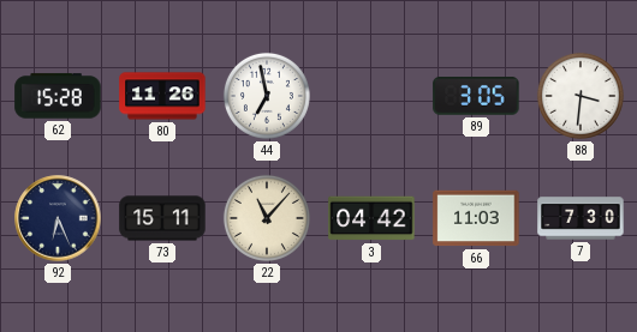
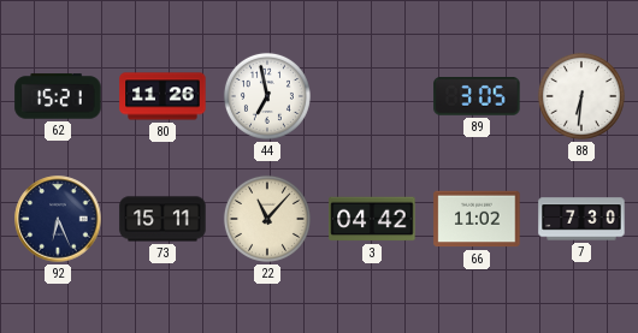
62: 15:28 -> 15:21
88: 3:31 -> 6:31
66: 11:03 -> 11:02
